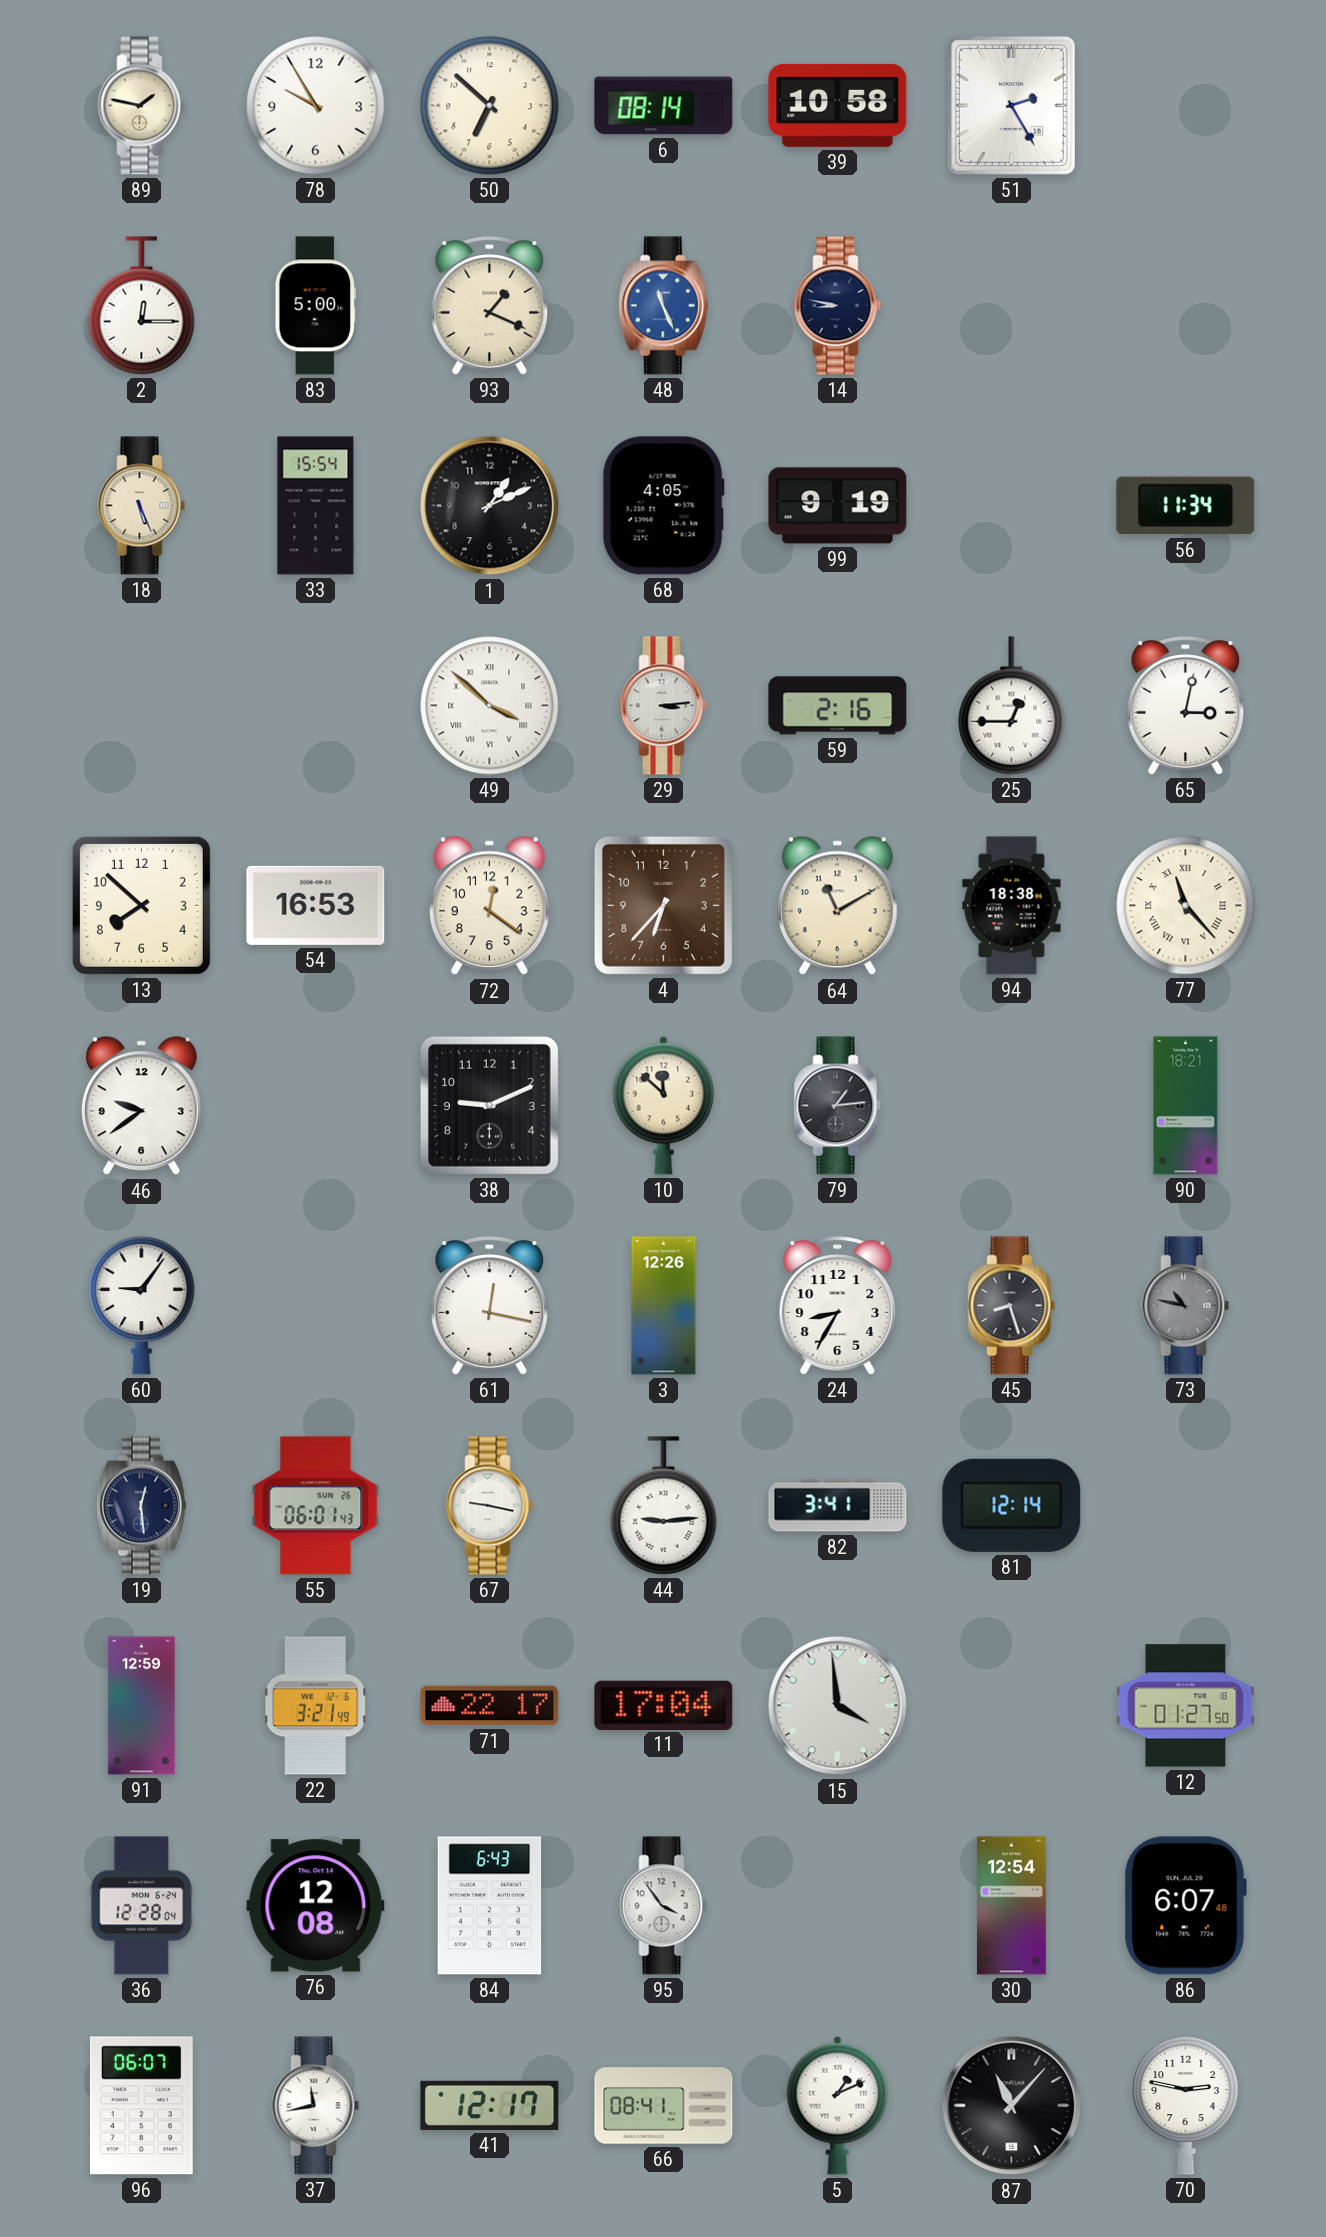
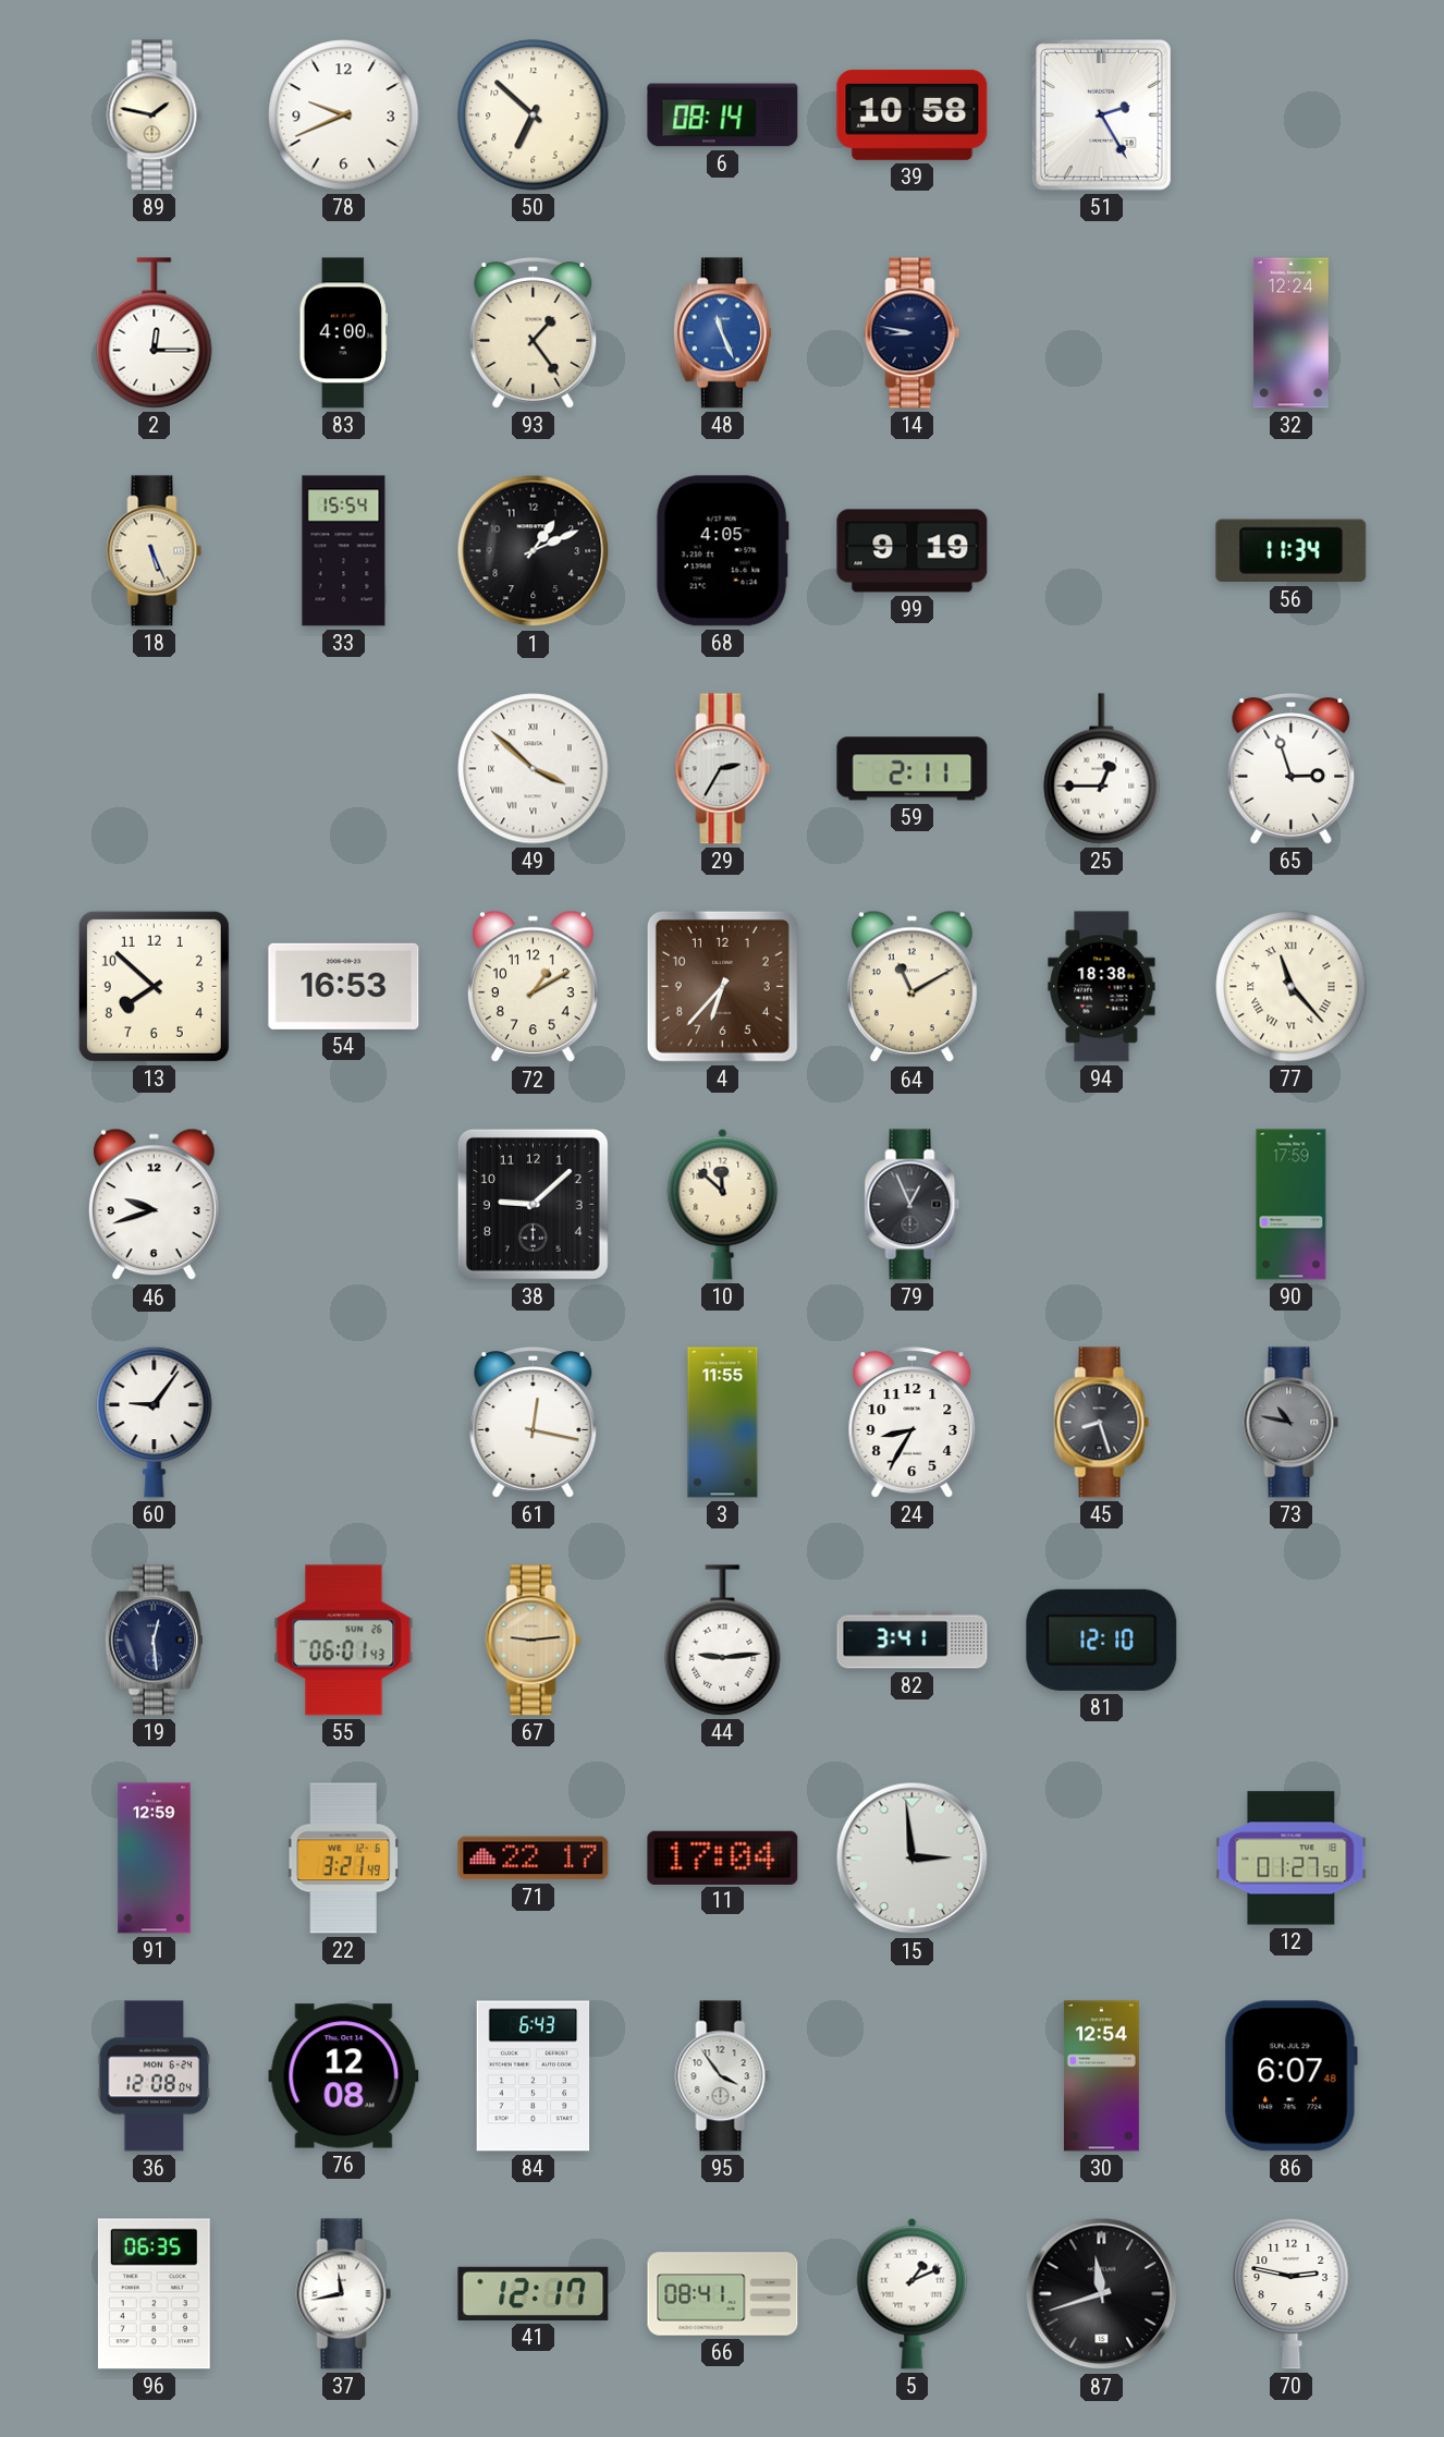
78: 9:55 -> 9:41
83: 5:00 -> 4:00
93: 1:19 -> 1:24
32: none -> 12:24
29: 3:14 -> 2:35
59: 2:16 -> 2:11
65: 3:02 -> 2:57
72: 12:21 -> 1:10
46: 9:39 -> 9:42
38: 9:11 -> 9:08
79: 1:14 -> 12:56
90: 18:21 -> 17:59
3: 12:26 -> 11:55
67: 9:17 -> 9:14
67 dial: white -> champagne
81: 12:14 -> 12:10
15: 3:59 -> 2:59
36: 12:28 -> 12:08
96: 06:07 -> 06:35
87: 11:07 -> 11:42
